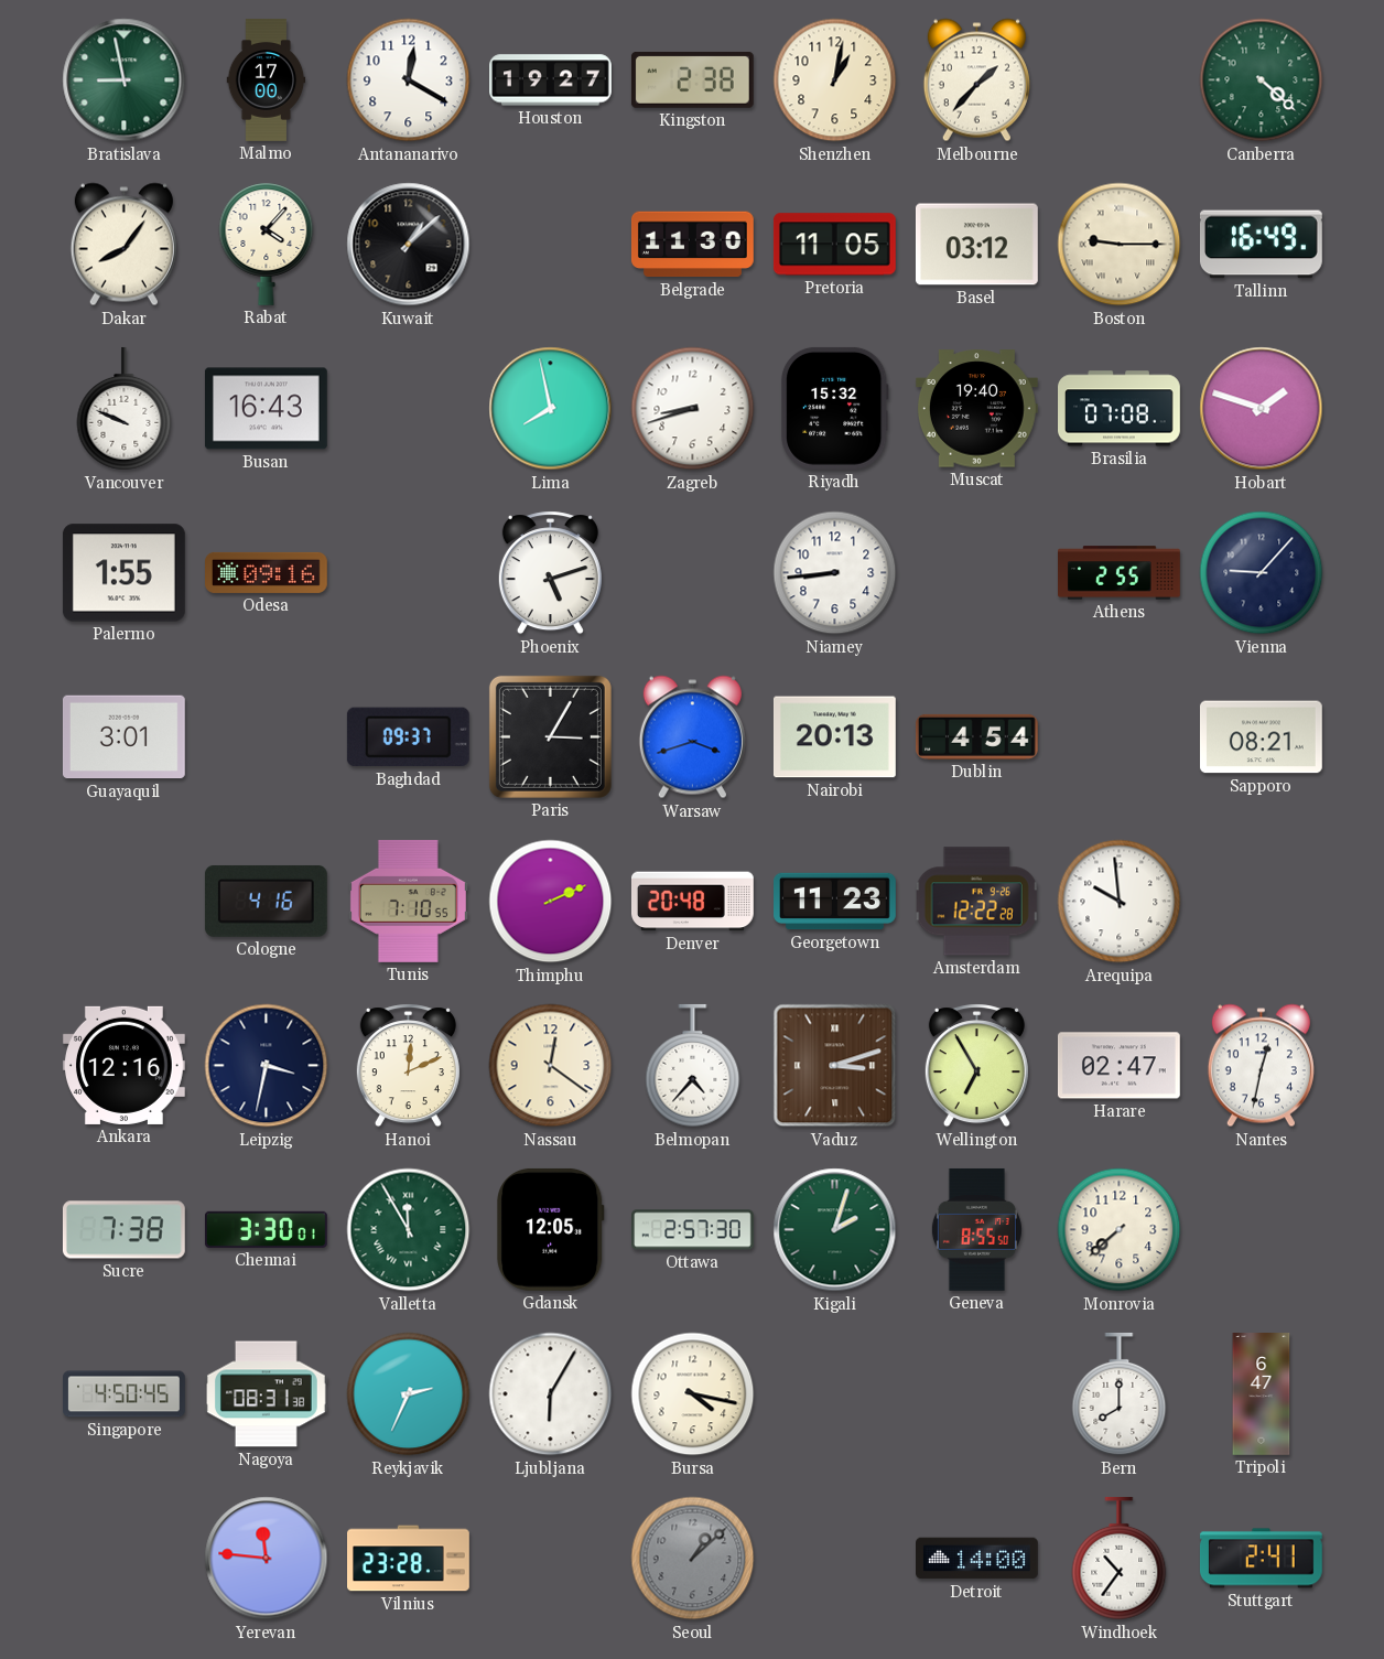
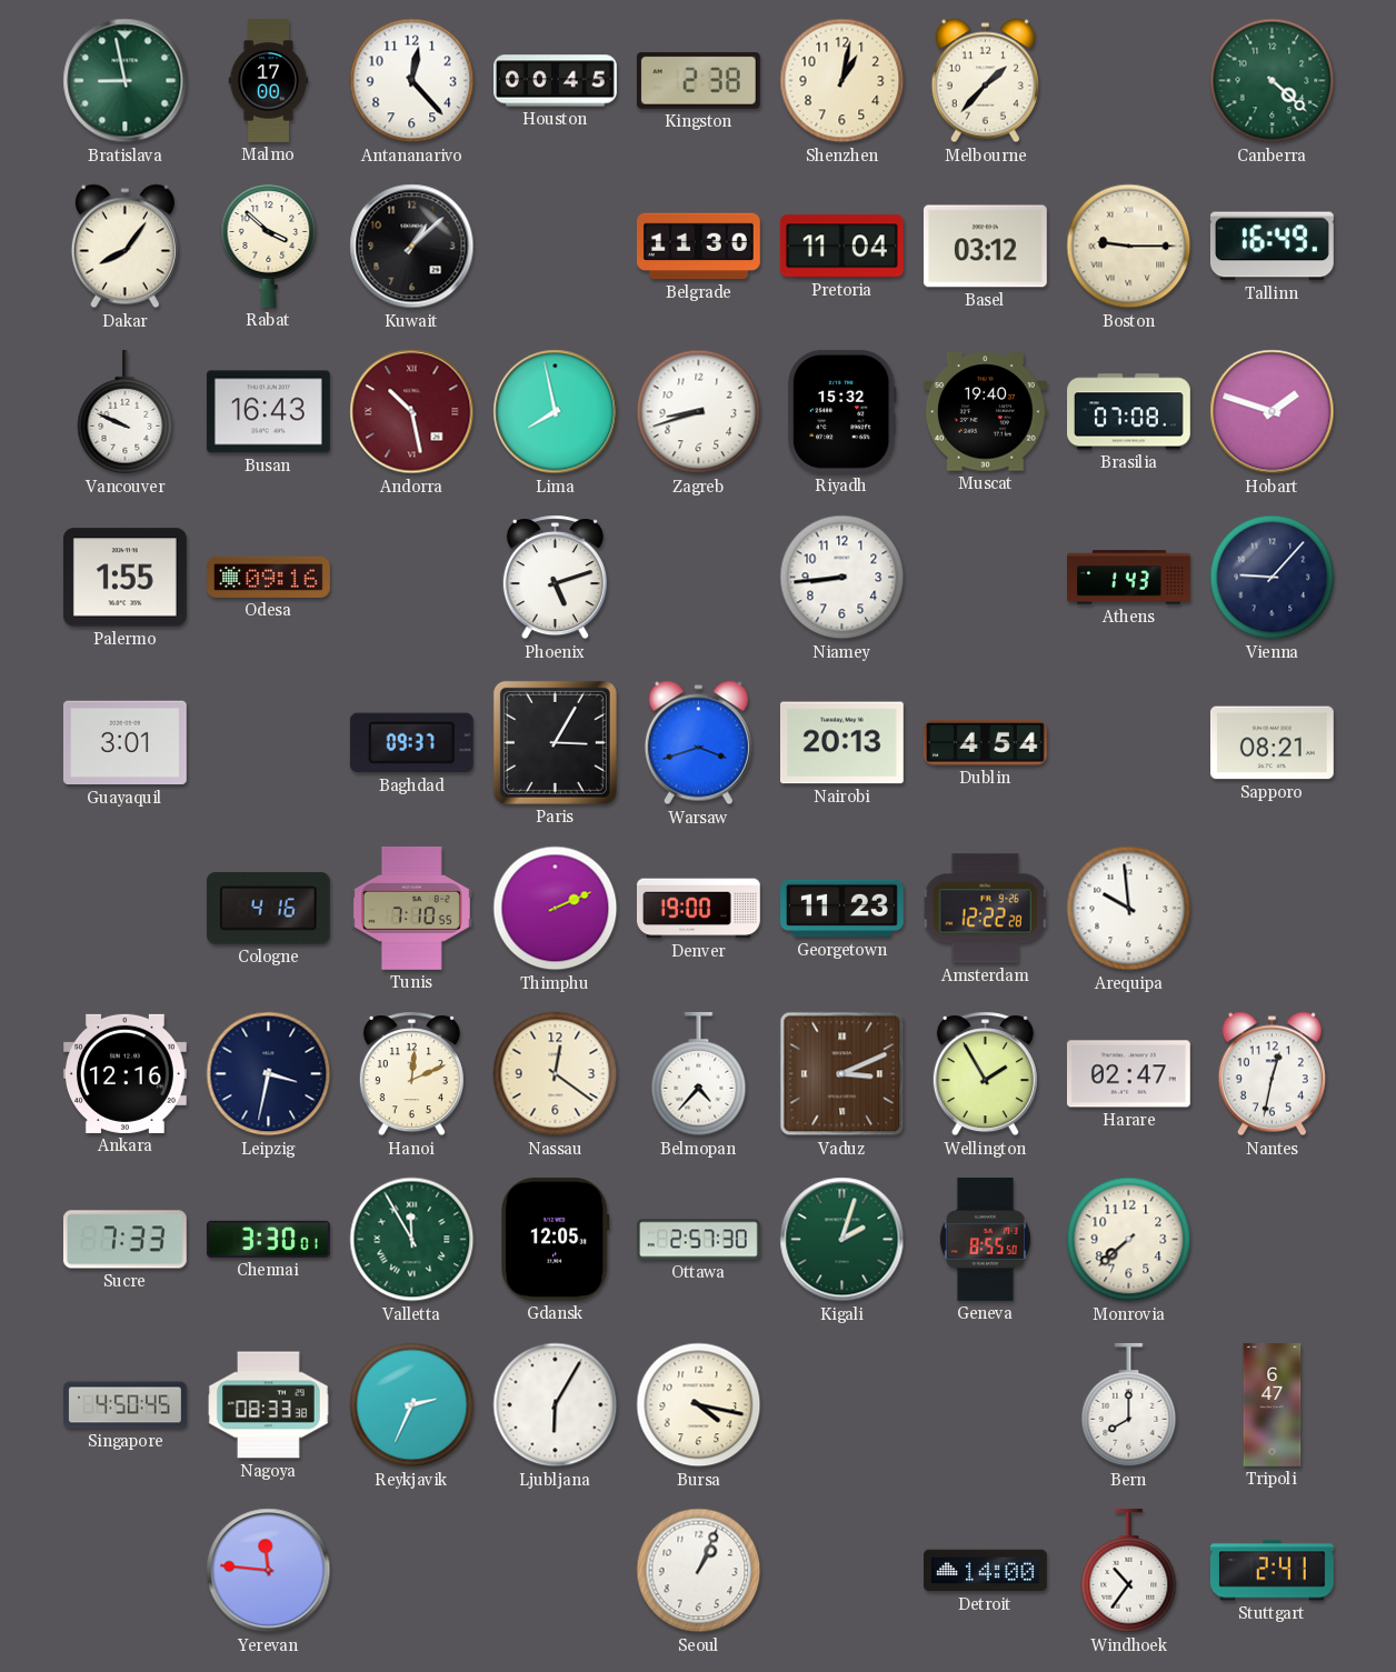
Antananarivo: 12:20 -> 12:23
Houston: 19:27 -> 00:45
Rabat: 4:07 -> 3:52
Pretoria: 11:05 -> 11:04
Andorra: none -> 10:28
Athens: 2:55 -> 1:43
Denver: 20:48 -> 19:00
Vaduz: 3:12 -> 3:11
Wellington: 6:55 -> 1:55
Sucre: 7:38 -> 7:33
Nagoya: 08:31 -> 08:33
Vilnius: 23:28 -> none
Seoul: 1:08 -> 1:04
Seoul dial: grey -> white
